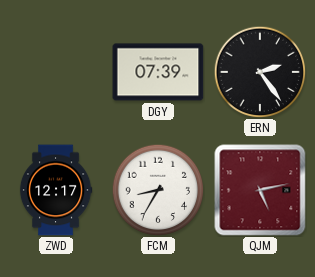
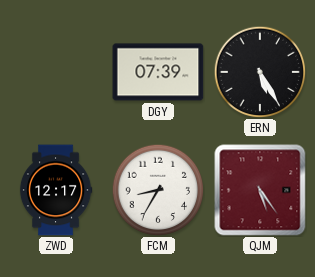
ERN: 2:24 -> 5:25
QJM: 5:13 -> 5:24
